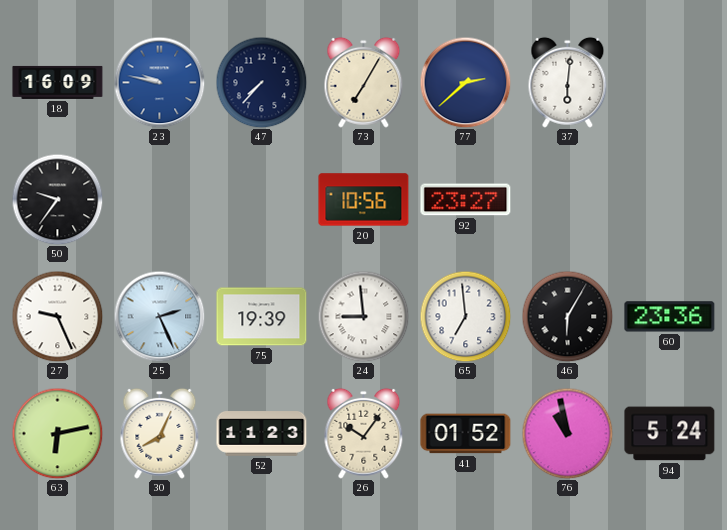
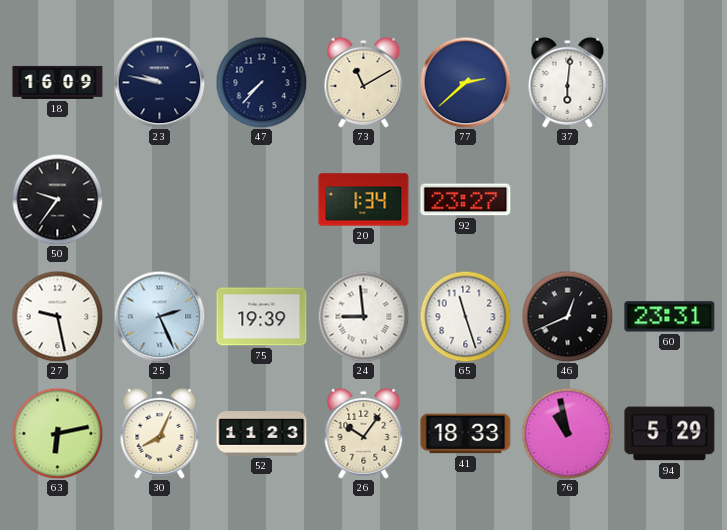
23 dial: blue -> navy
73: 7:05 -> 11:10
20: 10:56 -> 1:34
27: 9:26 -> 9:28
65: 6:59 -> 11:27
46: 6:05 -> 12:41
60: 23:36 -> 23:31
41: 01:52 -> 18:33
94: 5:24 -> 5:29
